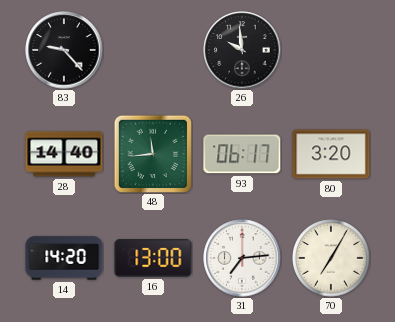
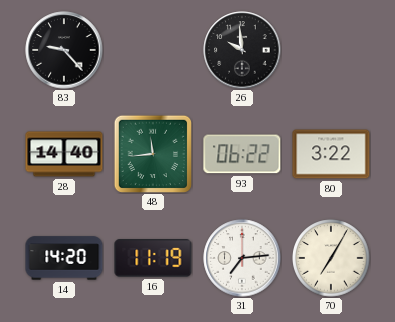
93: 06:17 -> 06:22
80: 3:20 -> 3:22
16: 13:00 -> 11:19
